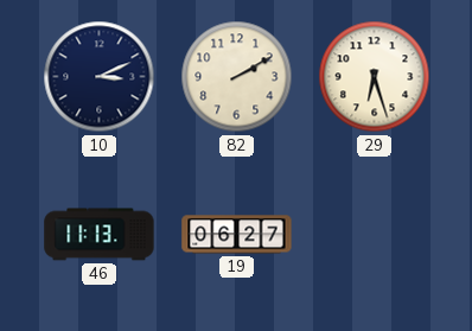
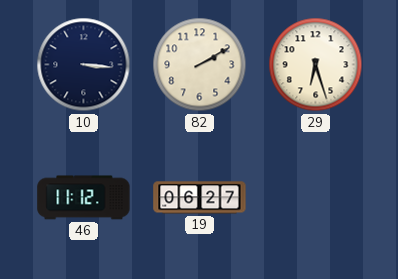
10: 3:11 -> 3:16
46: 11:13 -> 11:12
